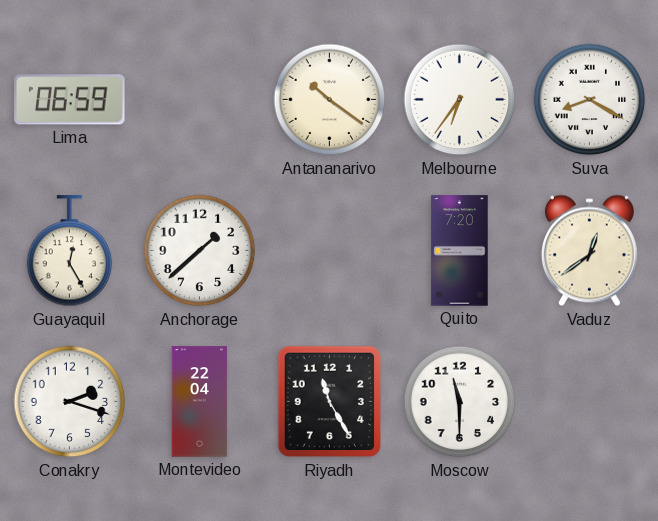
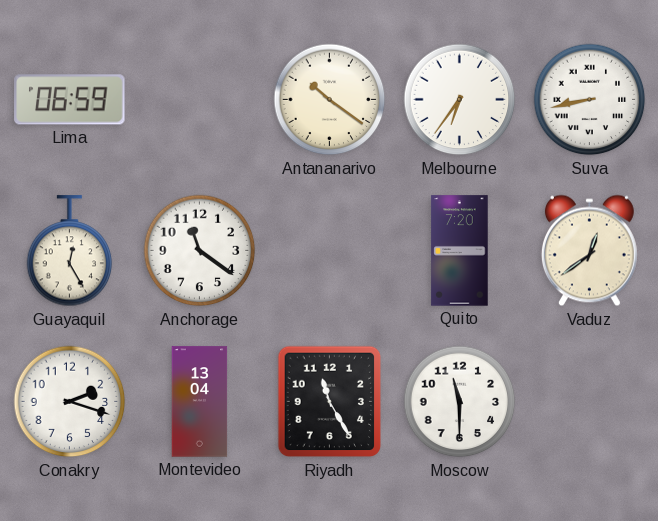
Suva: 8:20 -> 8:43
Anchorage: 1:38 -> 11:21
Montevideo: 22:04 -> 13:04
